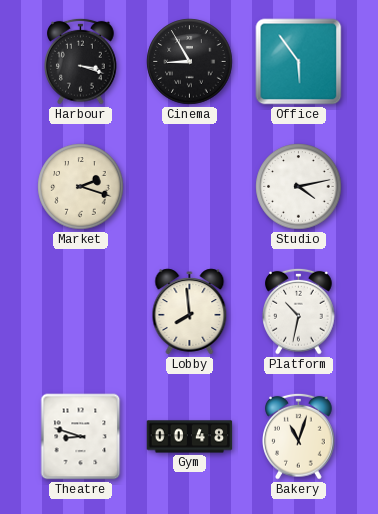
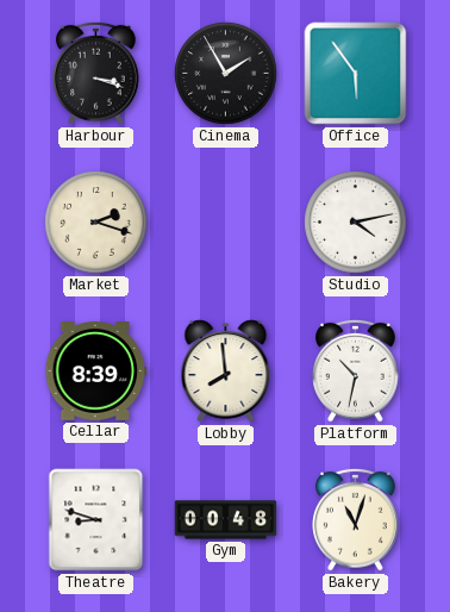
Cinema: 8:55 -> 1:55
Cellar: none -> 8:39
